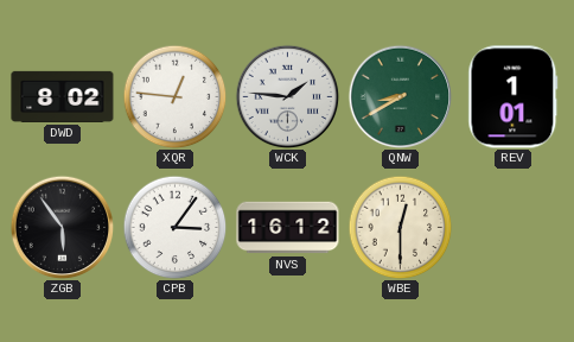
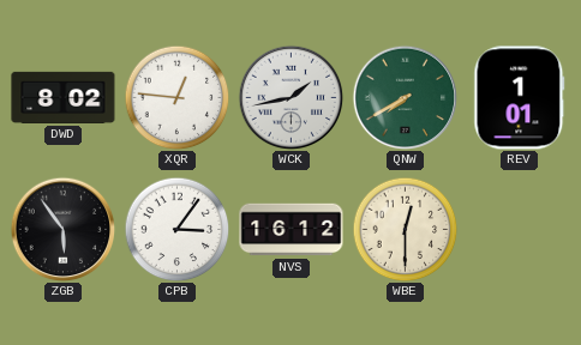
WCK: 1:46 -> 1:43
QNW: 8:40 -> 7:40
